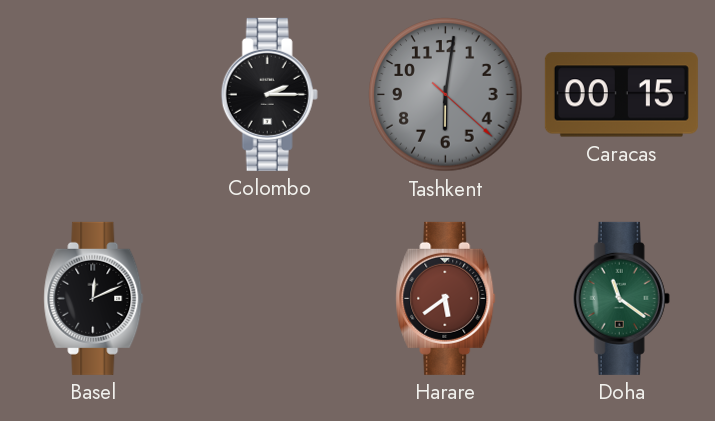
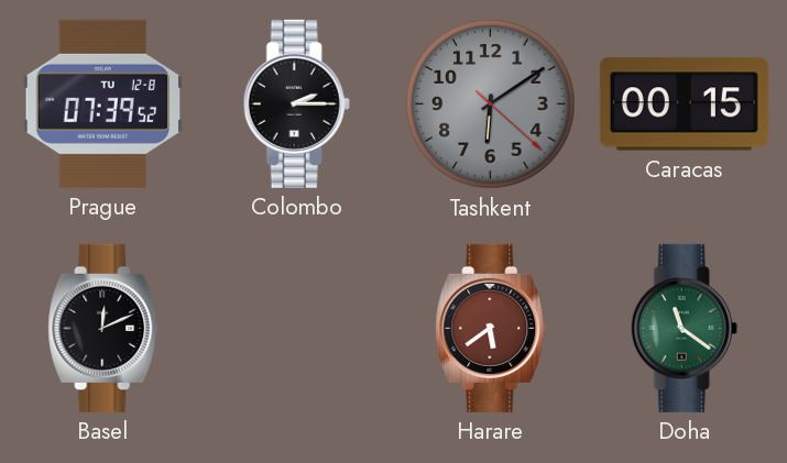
Prague: none -> 07:39
Tashkent: 6:01 -> 6:09
